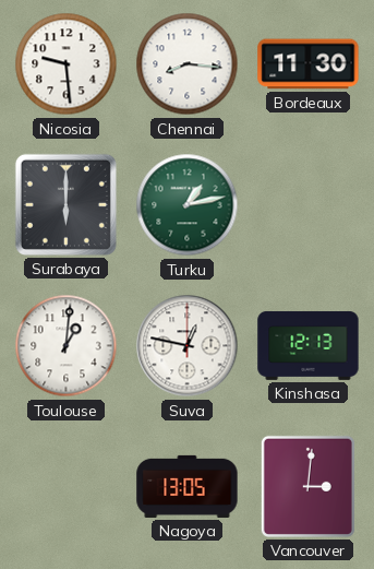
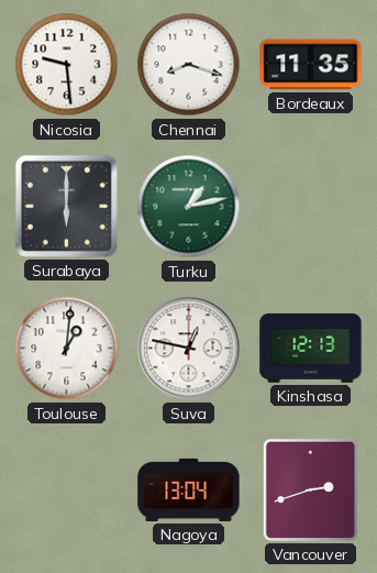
Chennai: 8:16 -> 8:18
Bordeaux: 11:30 -> 11:35
Nagoya: 13:05 -> 13:04
Vancouver: 3:01 -> 2:42
